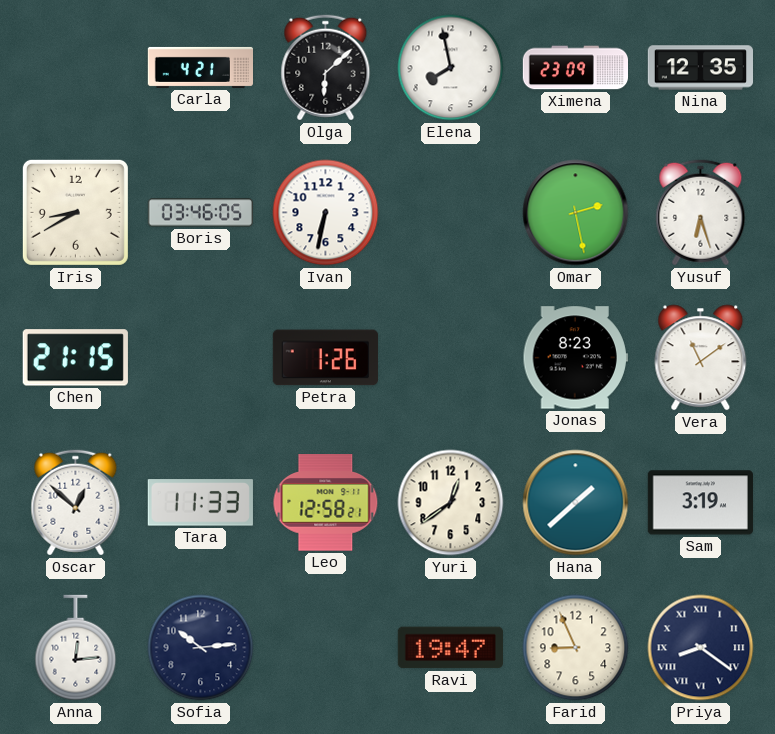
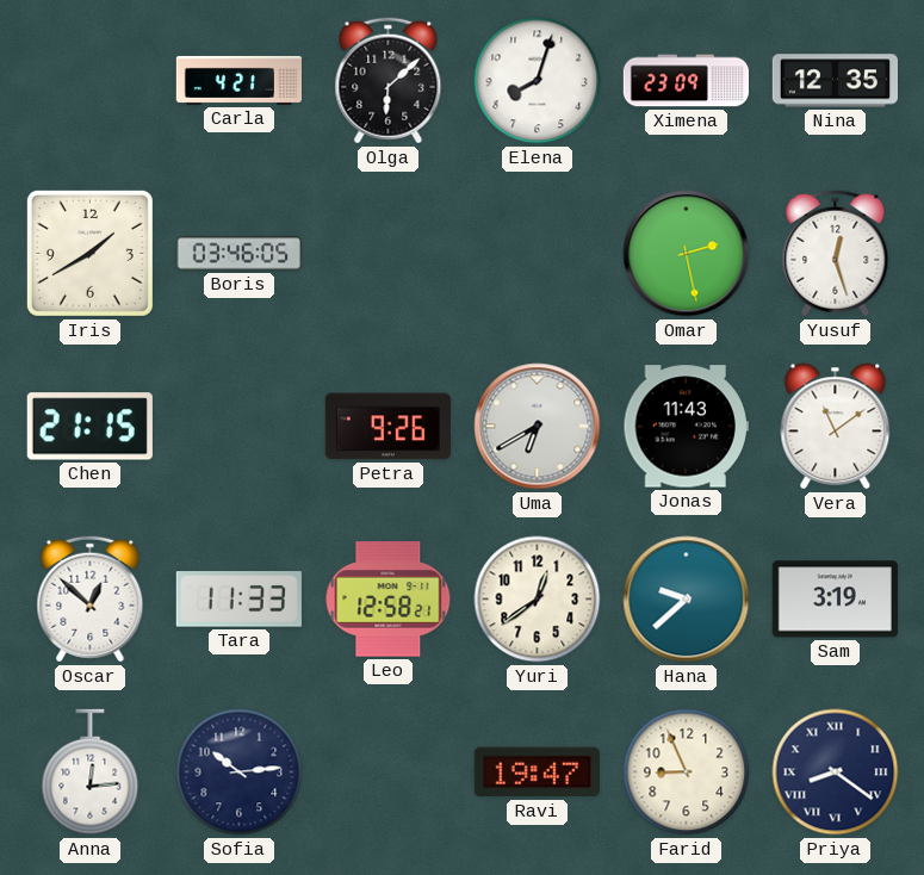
Elena: 7:58 -> 8:03
Iris: 8:40 -> 1:40
Ivan: 6:32 -> none
Yusuf: 6:27 -> 12:27
Petra: 1:26 -> 9:26
Uma: none -> 6:40
Jonas: 8:23 -> 11:43
Hana: 1:38 -> 9:38
